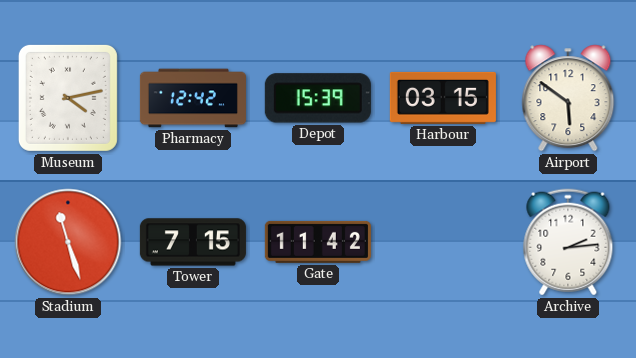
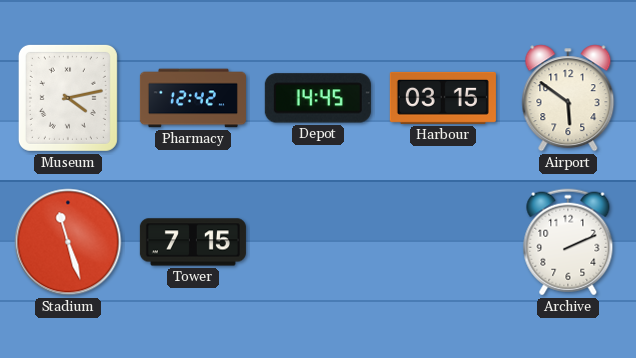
Depot: 15:39 -> 14:45
Gate: 11:42 -> none
Archive: 2:14 -> 2:11
